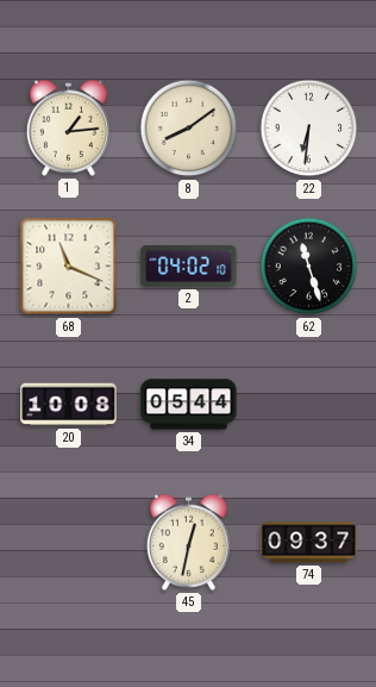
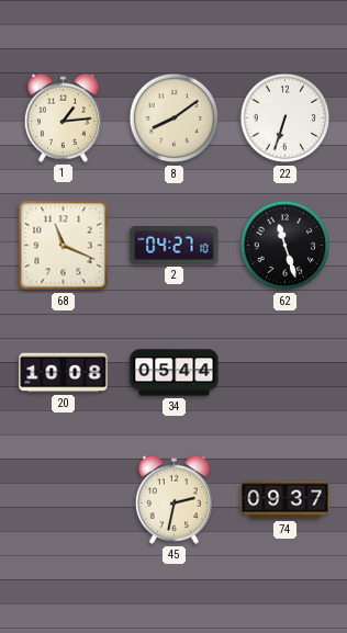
22: 6:31 -> 6:33
2: 04:02 -> 04:27
45: 12:32 -> 2:32
